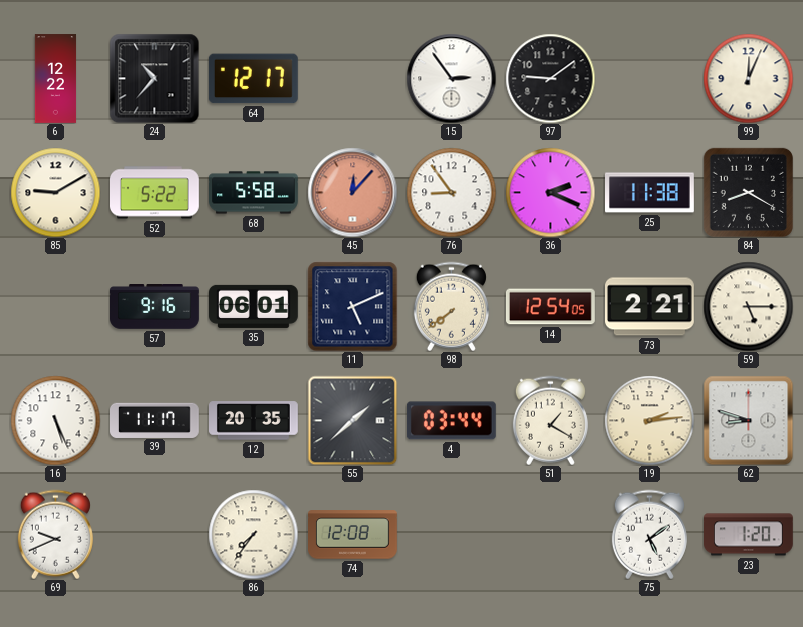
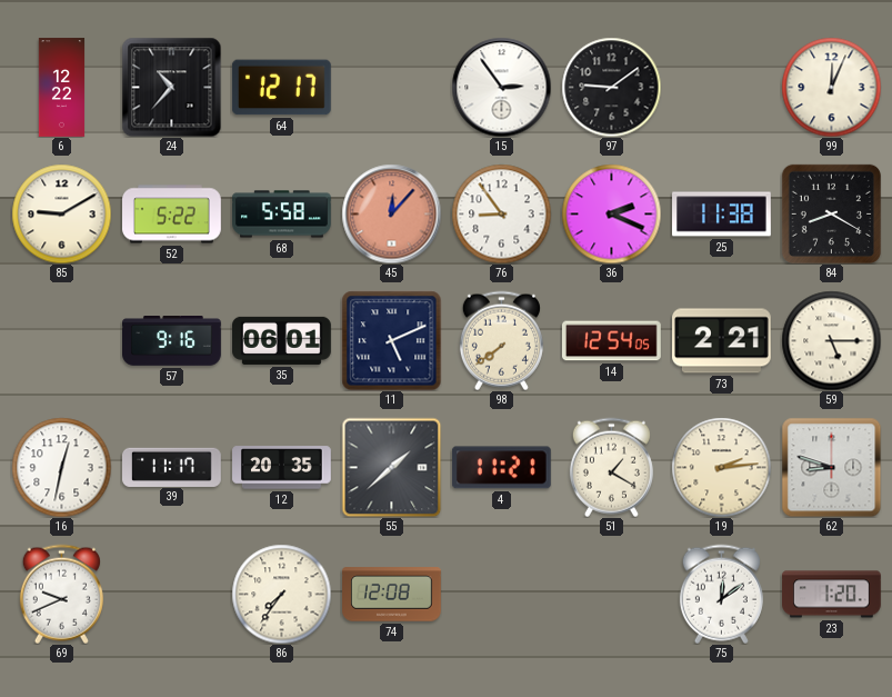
16: 5:26 -> 12:32
4: 03:44 -> 11:21
75: 5:09 -> 12:09
